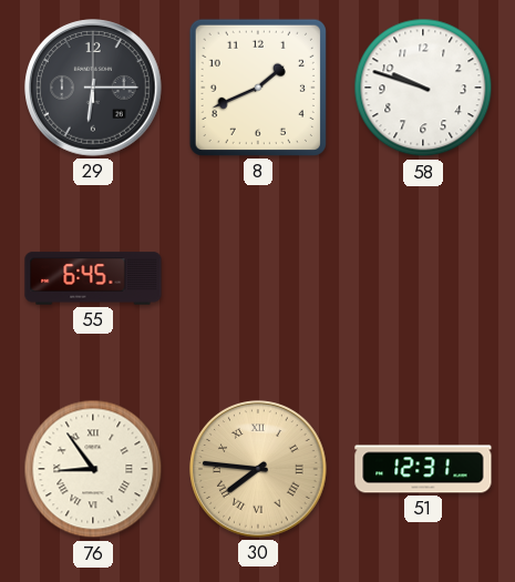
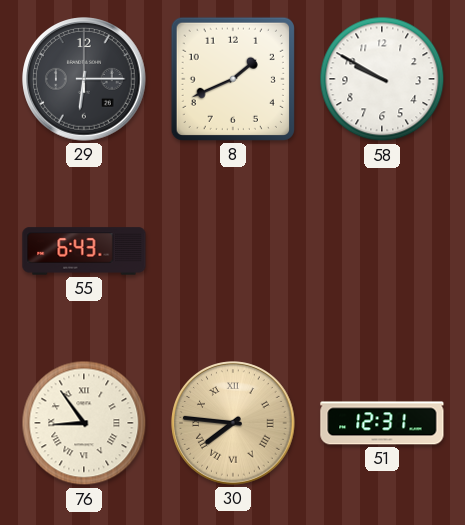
58: 9:48 -> 9:50
55: 6:45 -> 6:43
